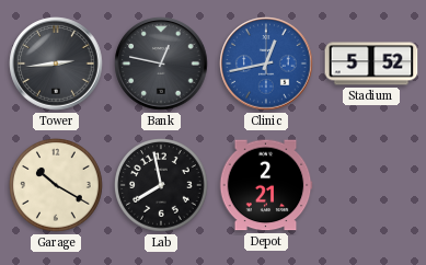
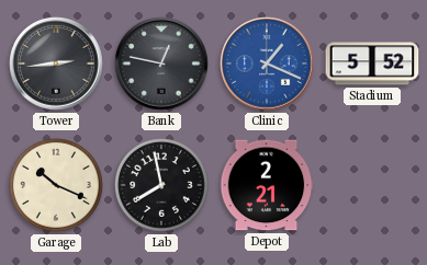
Clinic: 12:43 -> 1:19
Garage: 10:20 -> 10:19
